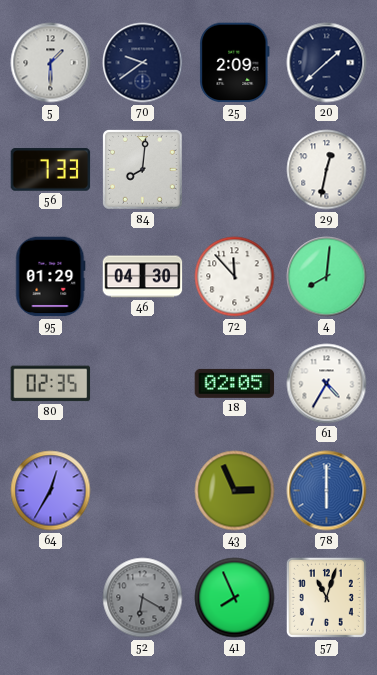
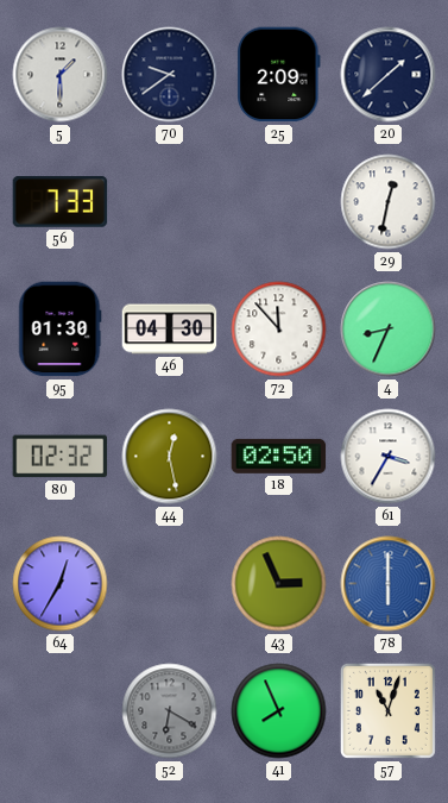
84: 8:01 -> none
95: 01:29 -> 01:30
4: 8:01 -> 8:34
80: 02:35 -> 02:32
44: none -> 12:28
18: 02:05 -> 02:50
61: 4:35 -> 3:35
